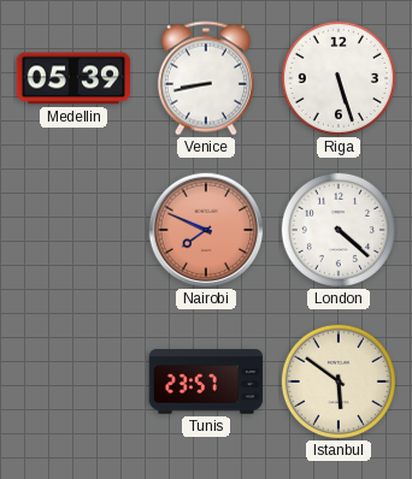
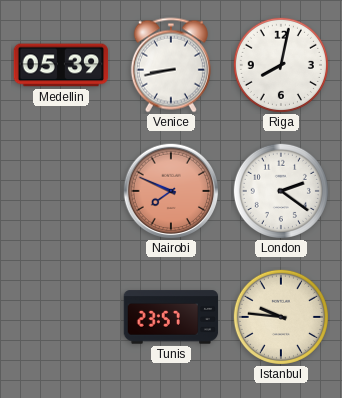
Riga: 5:27 -> 8:02
London: 4:22 -> 2:21
Istanbul: 5:51 -> 9:46
